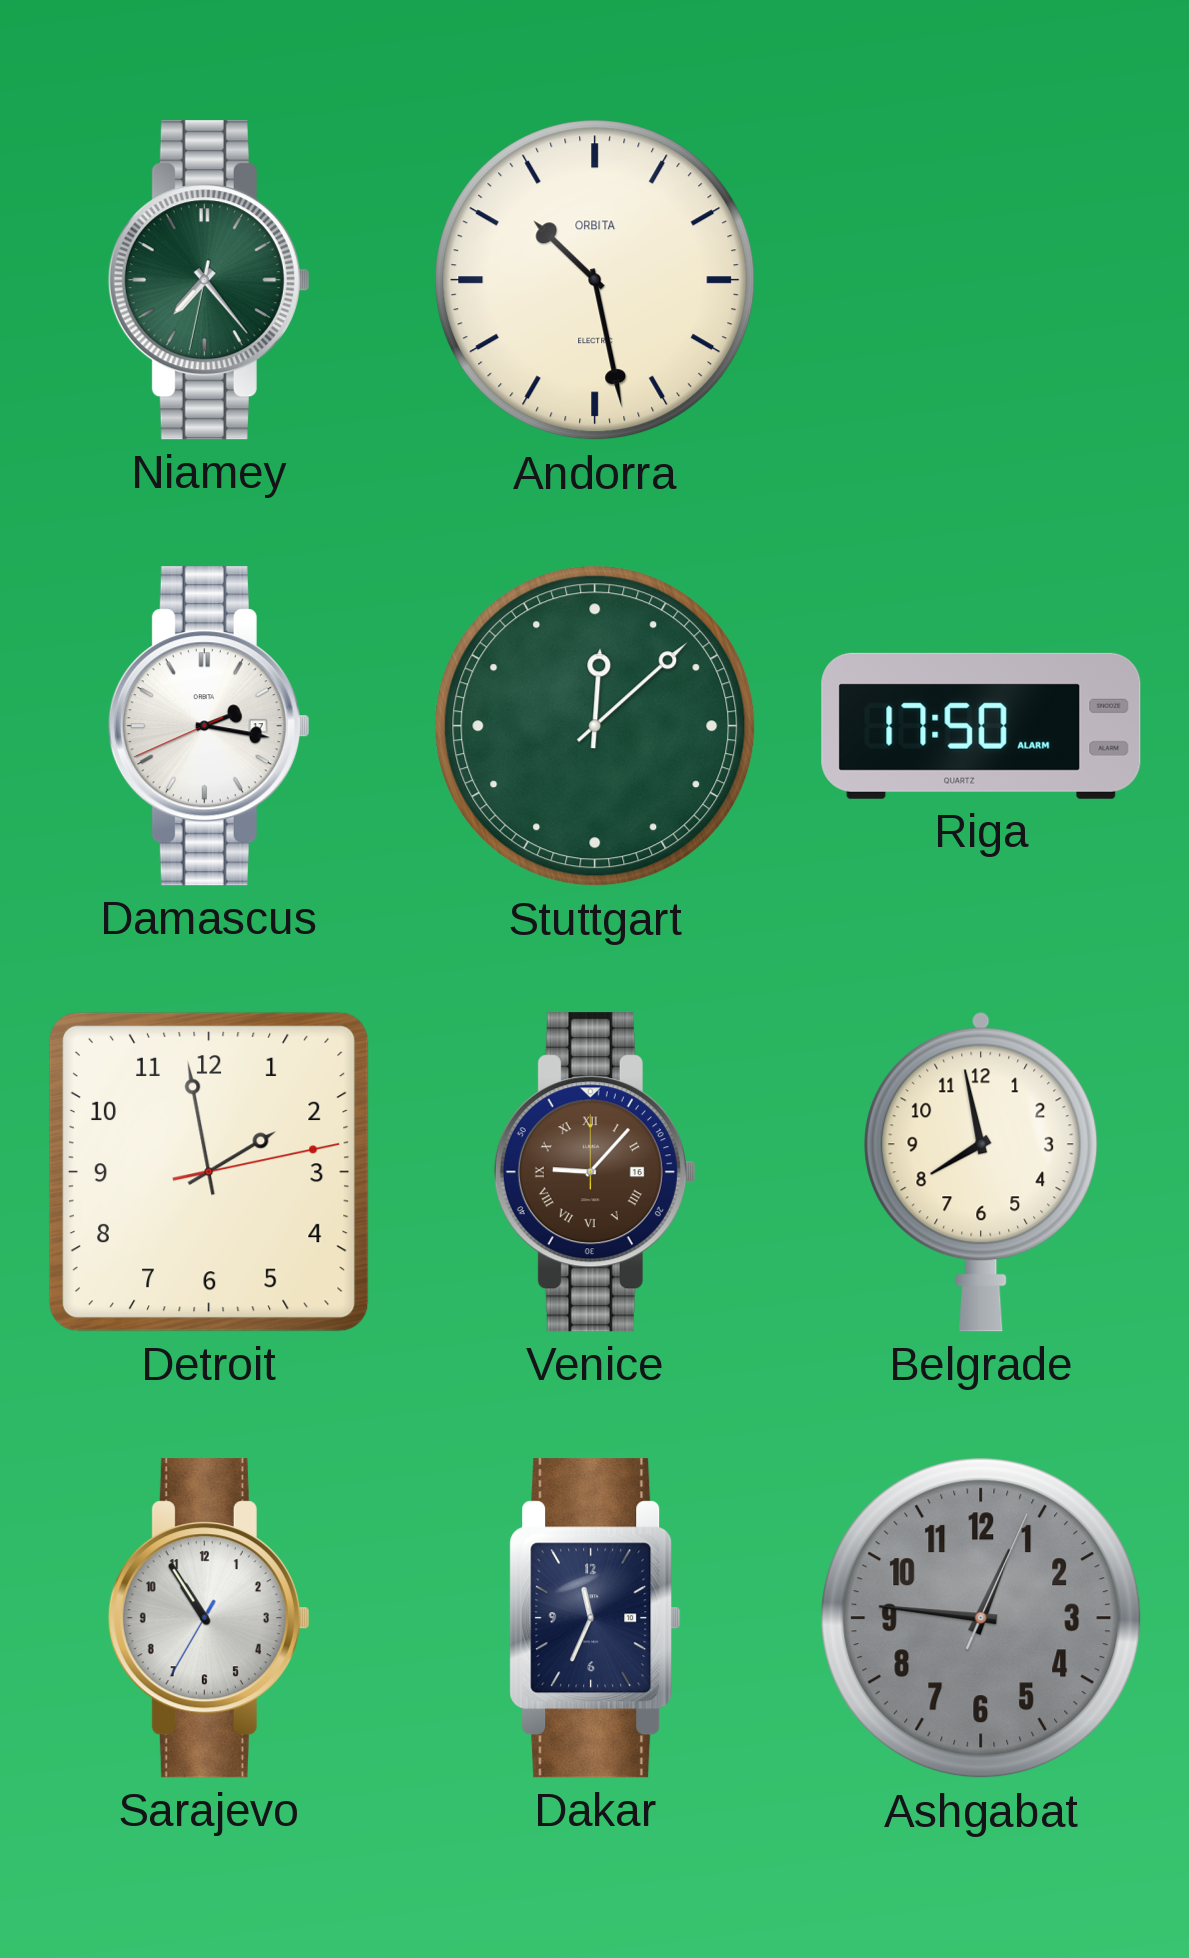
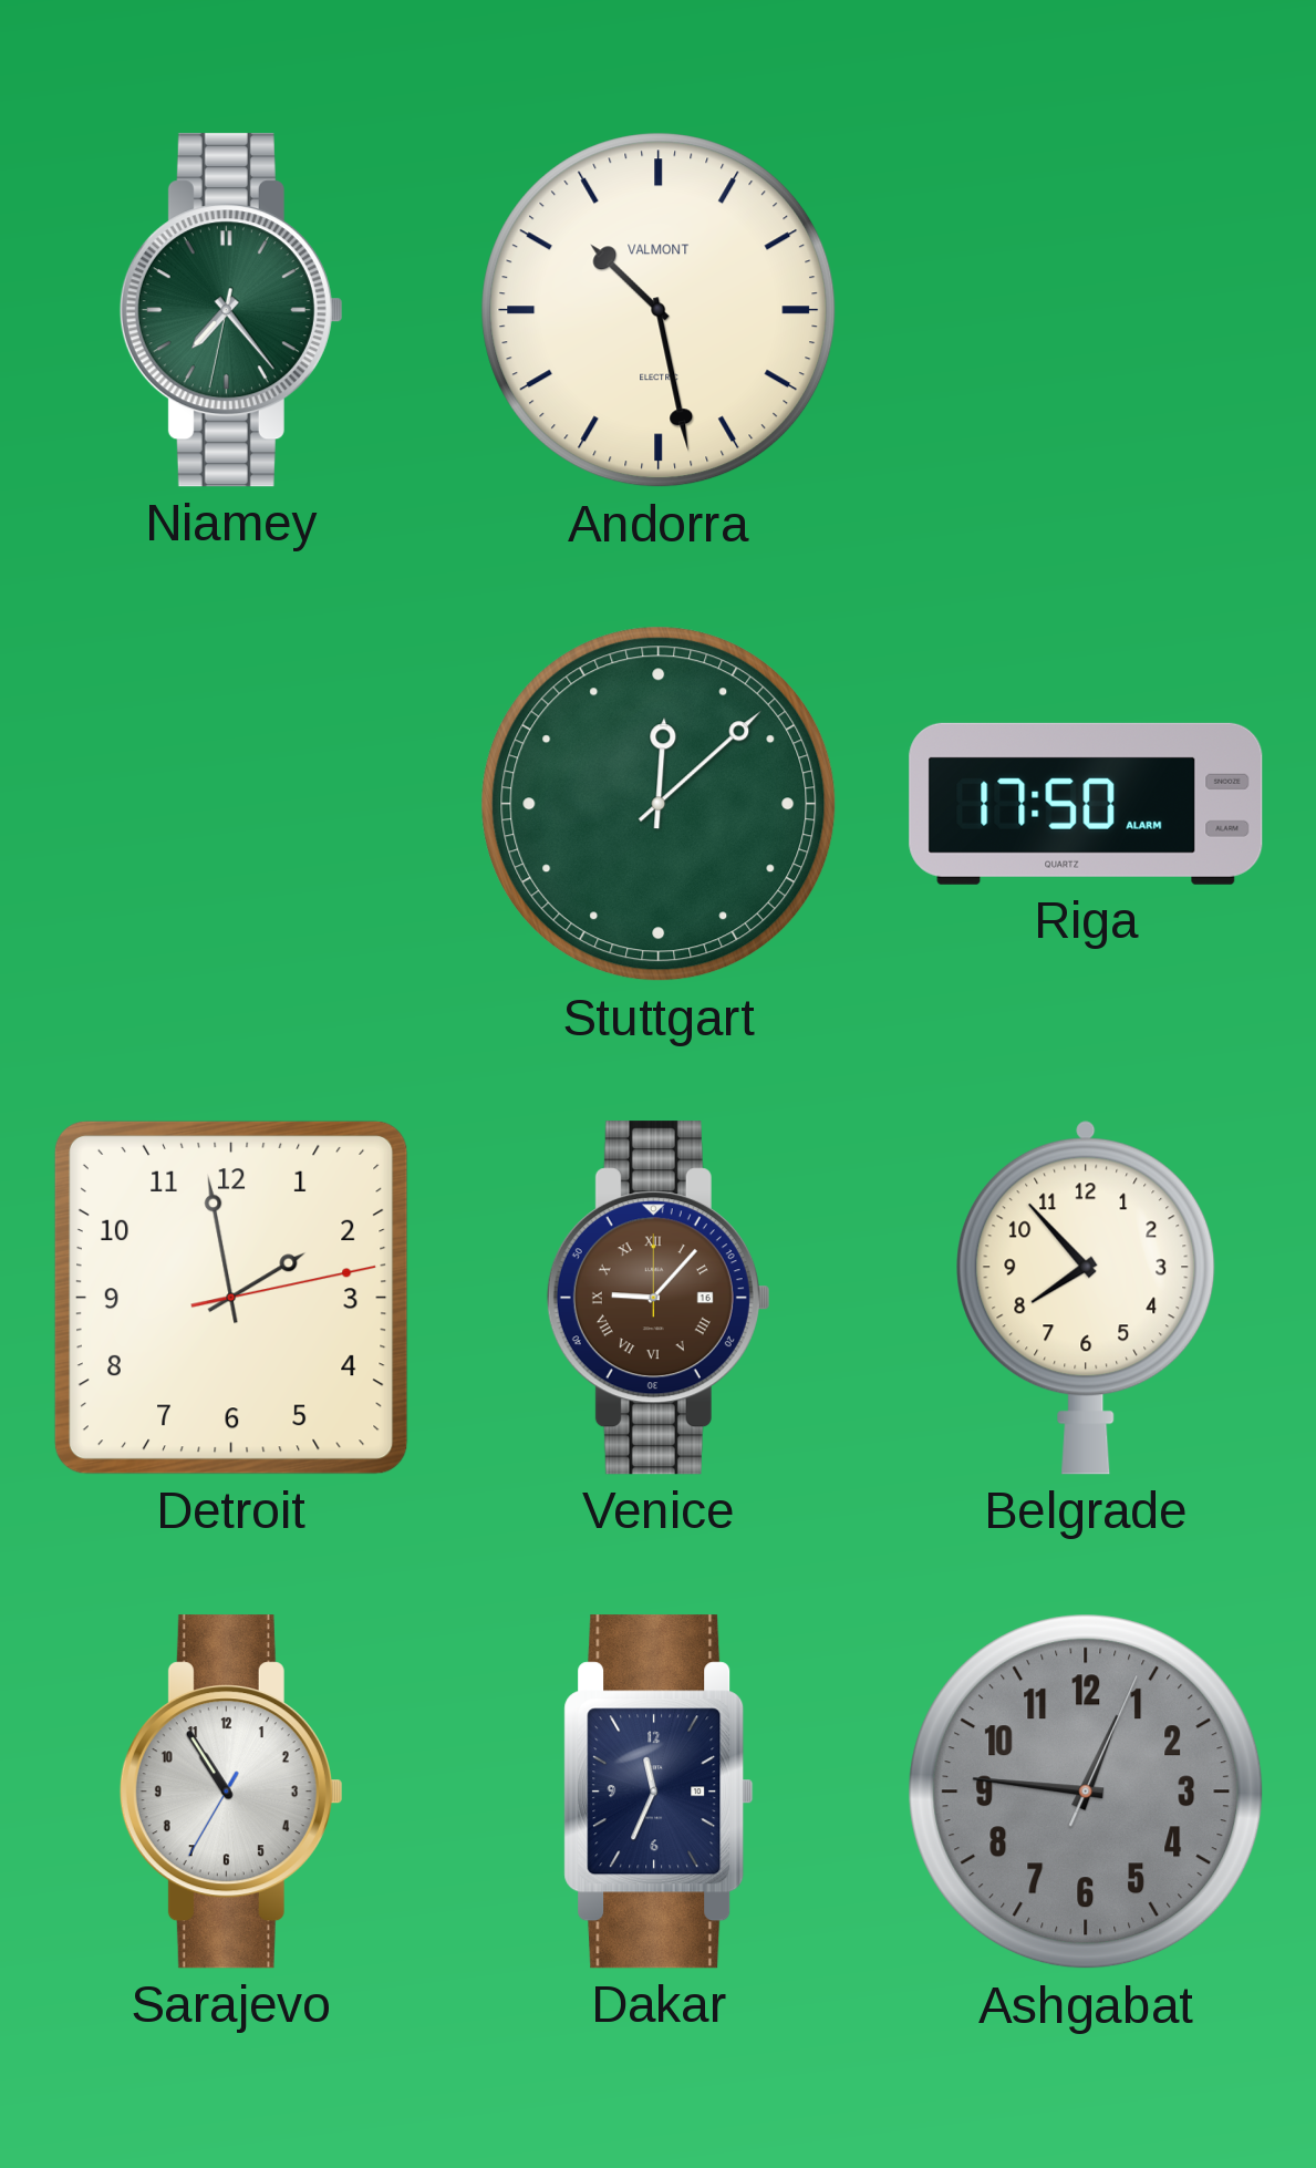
Andorra brand: ORBITA -> VALMONT
Damascus: 2:16 -> none
Belgrade: 7:58 -> 7:53
